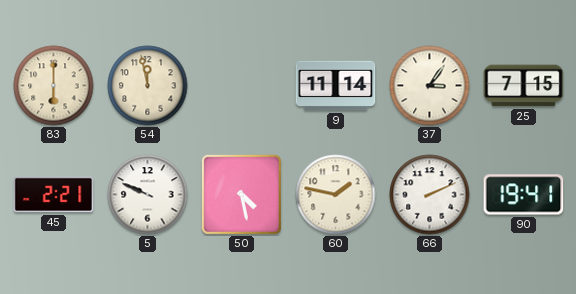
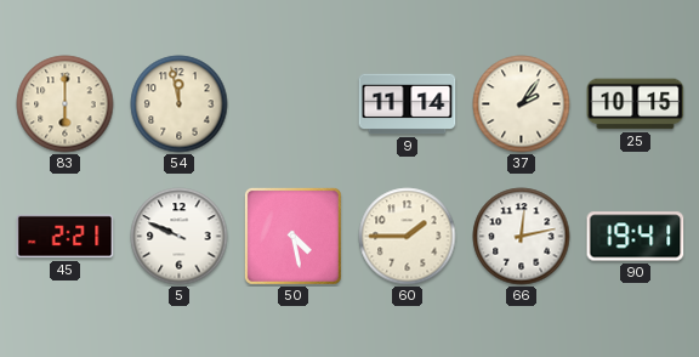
37: 3:06 -> 2:06
25: 7:15 -> 10:15
60: 1:47 -> 1:45
66: 2:11 -> 12:13
